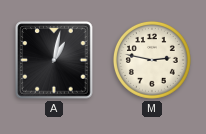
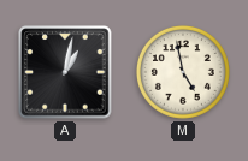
M: 2:47 -> 4:58
